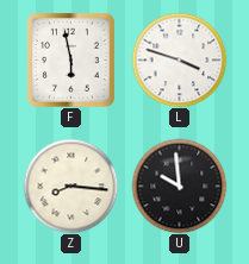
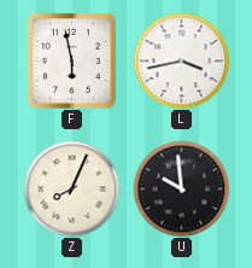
L: 3:48 -> 3:43
Z: 8:16 -> 8:04
